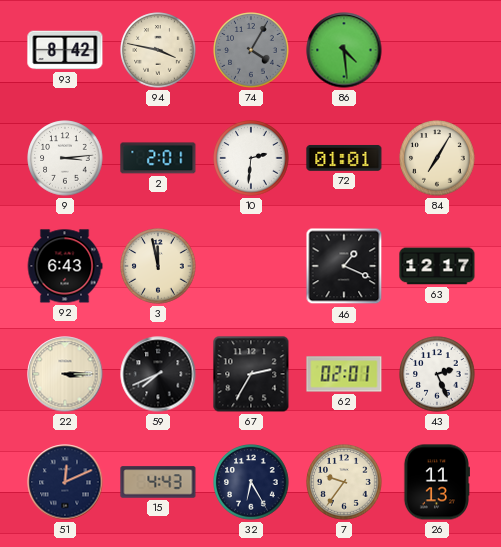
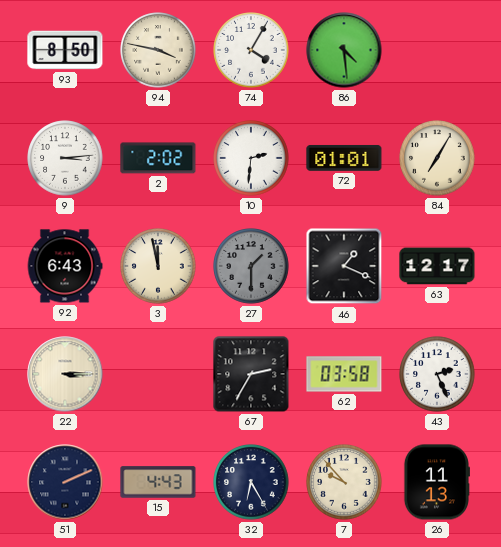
93: 8:42 -> 8:50
74 dial: grey -> white
2: 2:01 -> 2:02
27: none -> 1:30
59: 7:41 -> none
62: 02:01 -> 03:58
51: 12:11 -> 2:11
7: 9:36 -> 9:53
